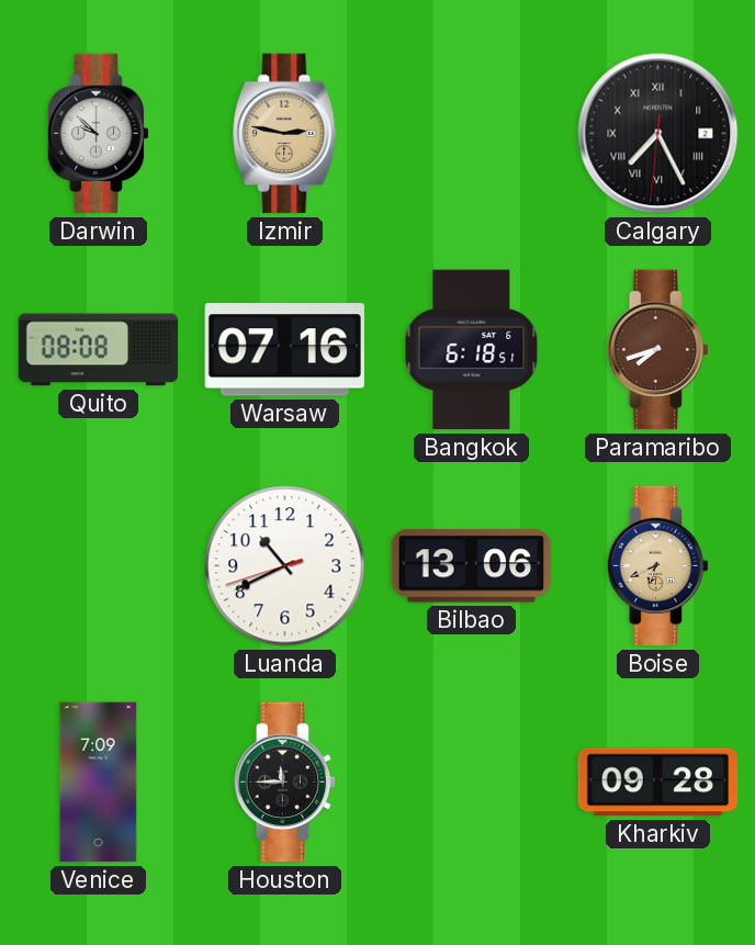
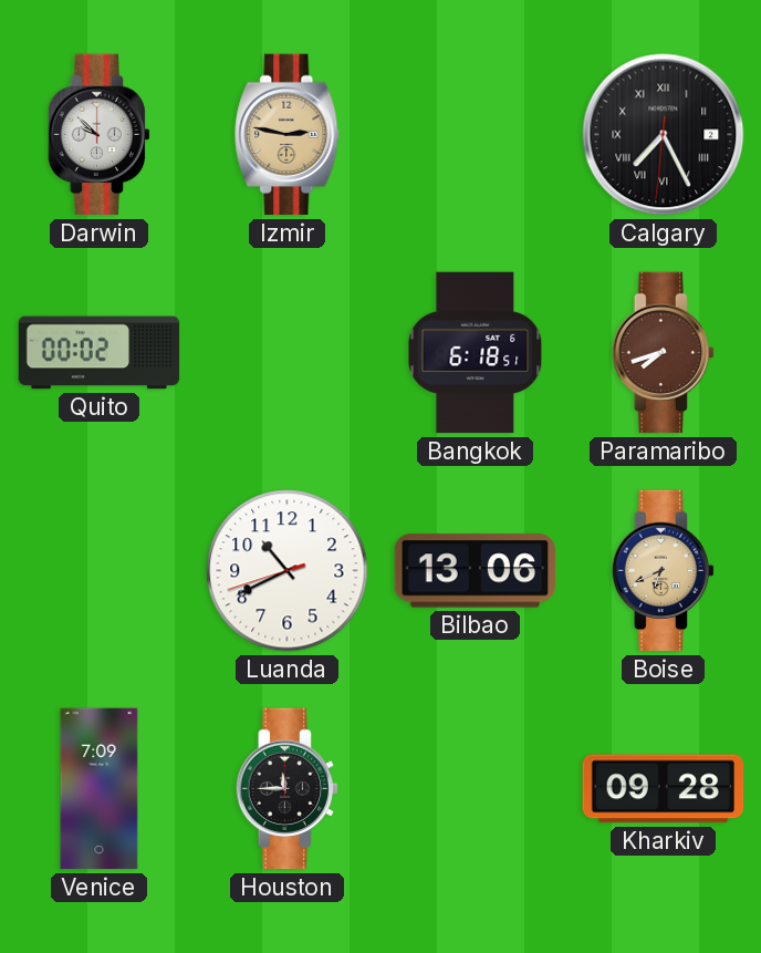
Quito: 08:08 -> 00:02
Warsaw: 07:16 -> none
